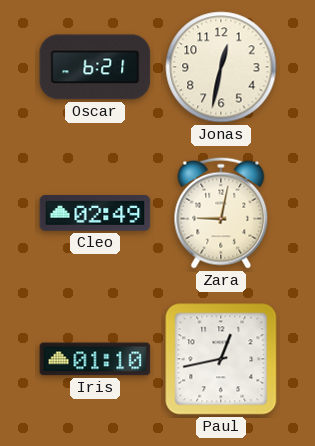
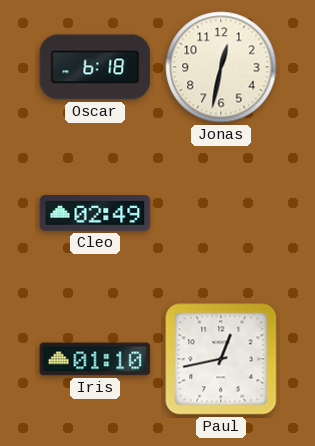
Oscar: 6:21 -> 6:18
Zara: 9:02 -> none
